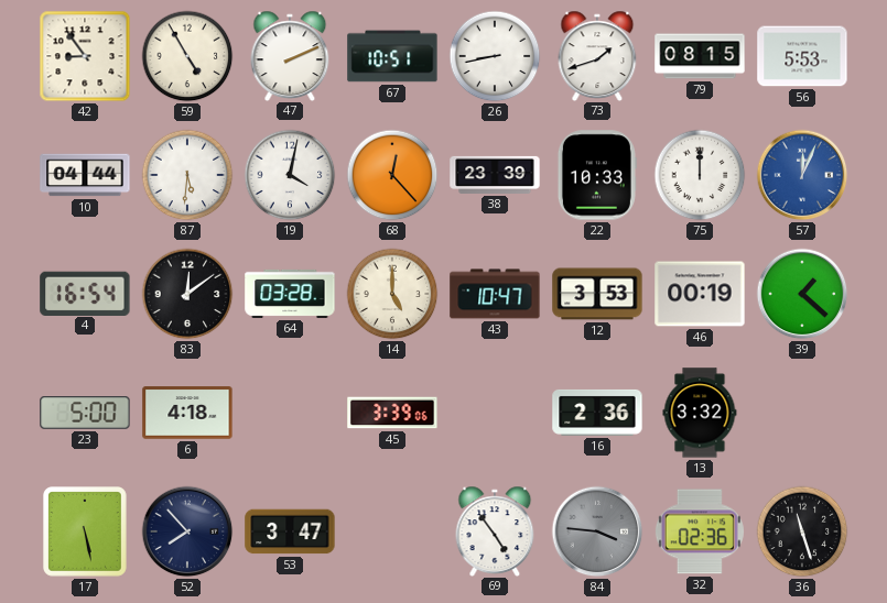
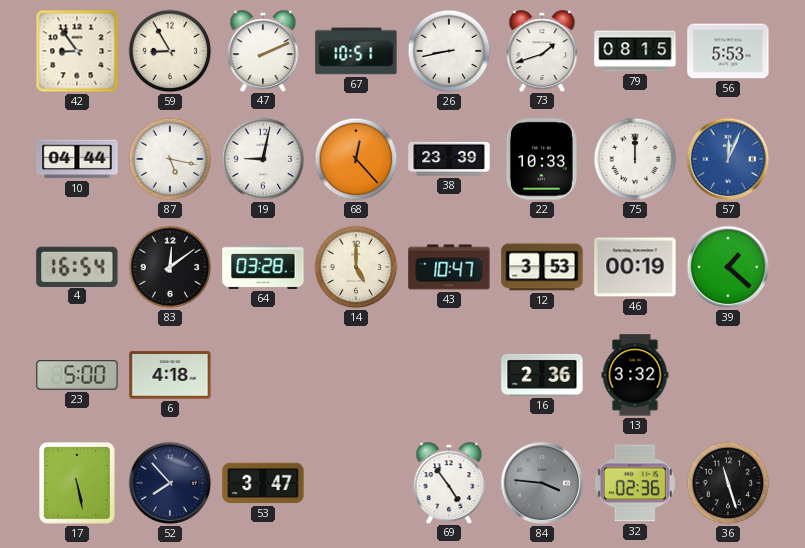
59: 4:55 -> 8:55
87: 5:31 -> 5:17
19: 4:02 -> 9:02
45: 3:39 -> none
